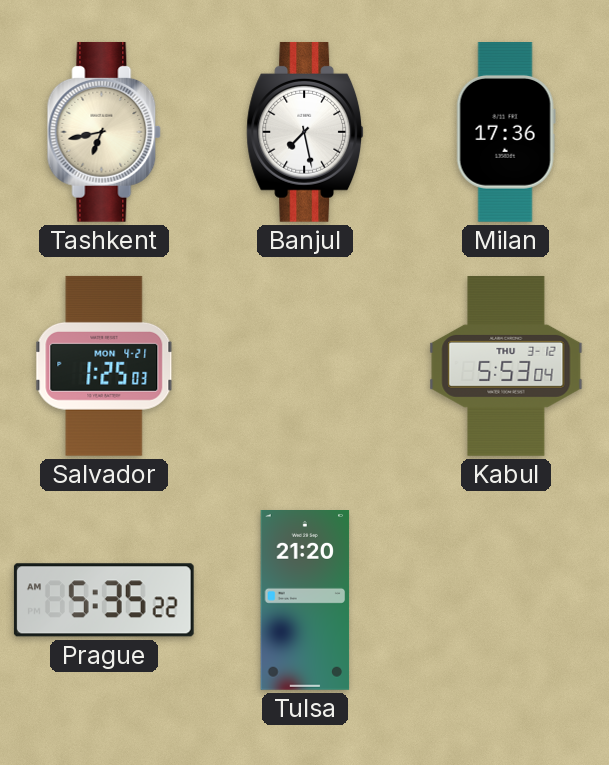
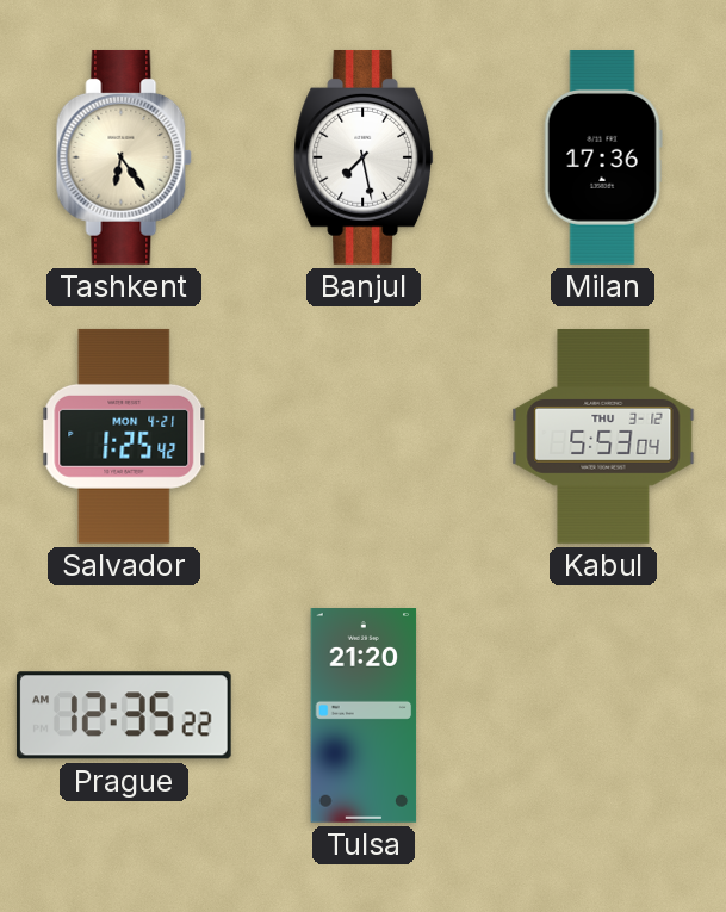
Tashkent: 6:43 -> 6:24
Salvador: 1:25:03 -> 1:25:42
Prague: 5:35 -> 12:35
